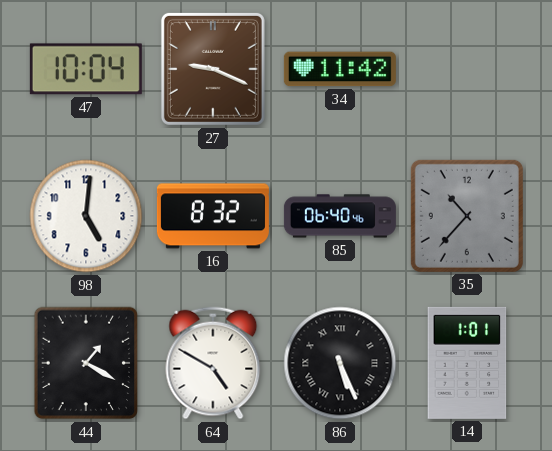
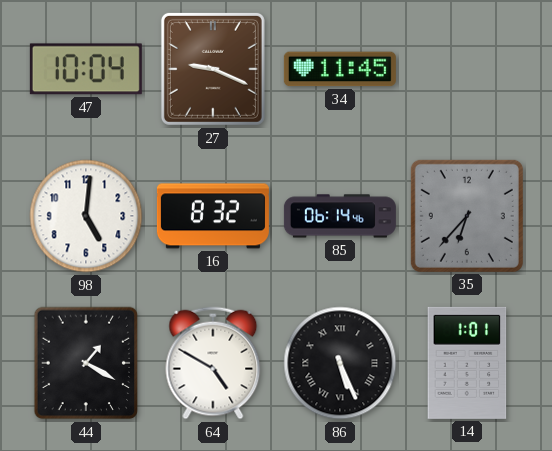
34: 11:42 -> 11:45
85: 06:40 -> 06:14
35: 10:37 -> 6:37
